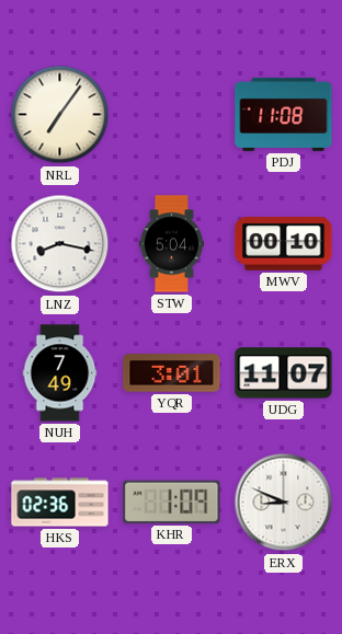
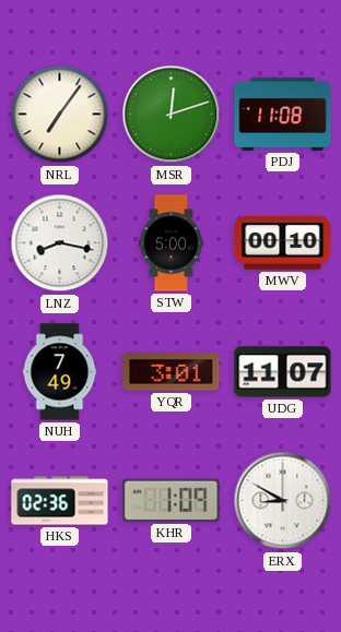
MSR: none -> 12:12
STW: 5:04 -> 5:00
ERX: 8:49 -> 8:50
